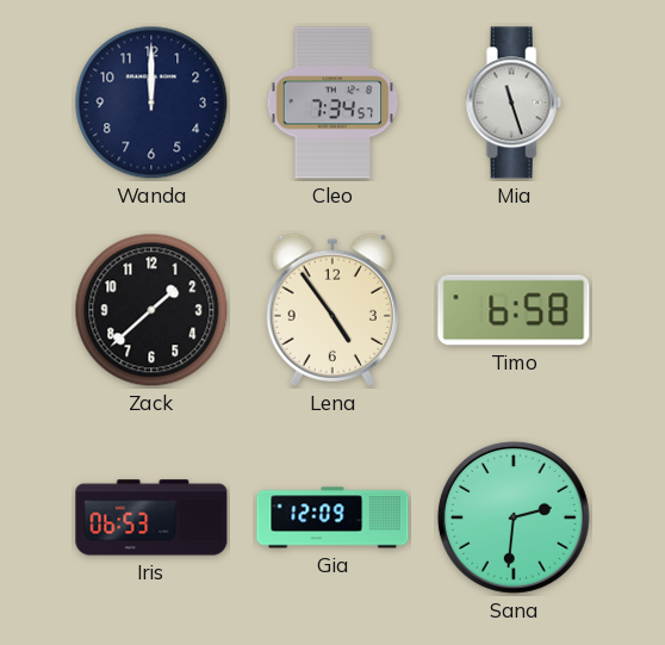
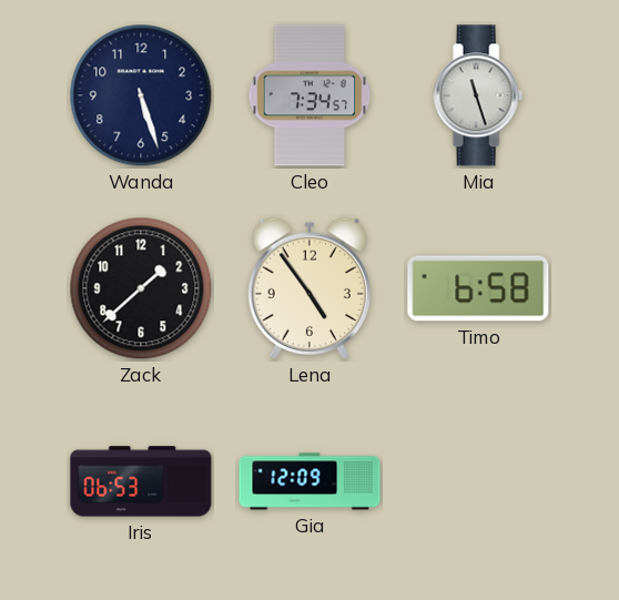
Wanda: 12:00 -> 5:27
Sana: 2:31 -> none
